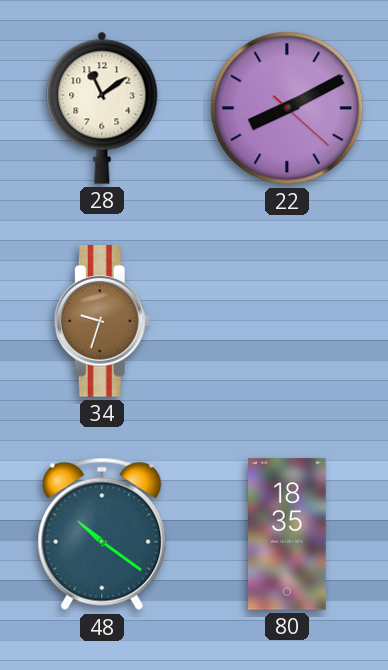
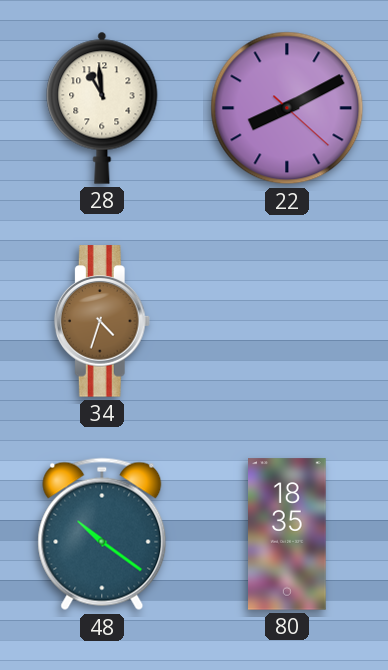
28: 11:09 -> 10:59
34: 9:33 -> 4:33
